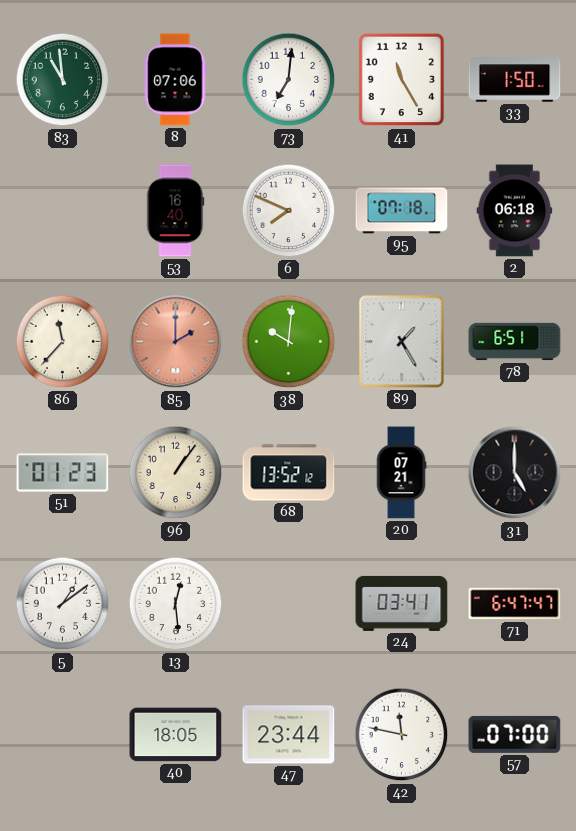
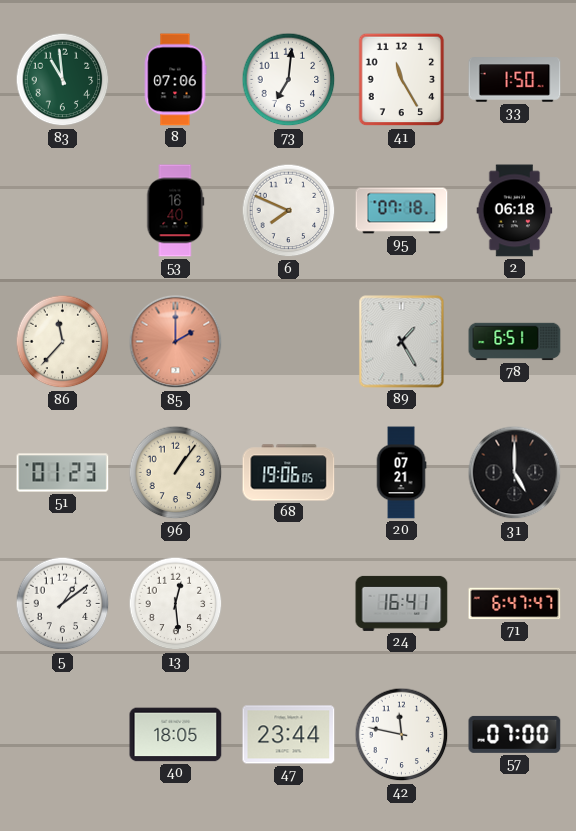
38: 10:01 -> none
68: 13:52 -> 19:06
24: 03:41 -> 16:41
